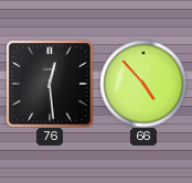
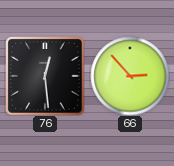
66: 4:53 -> 2:53
